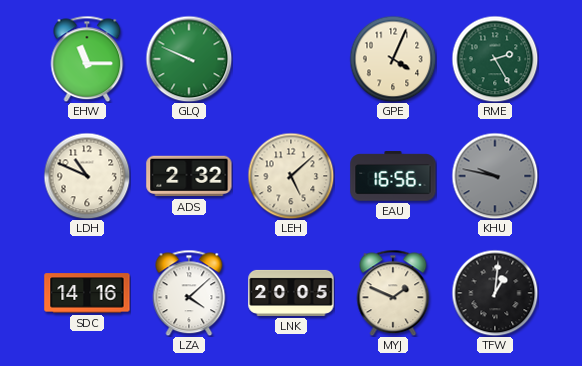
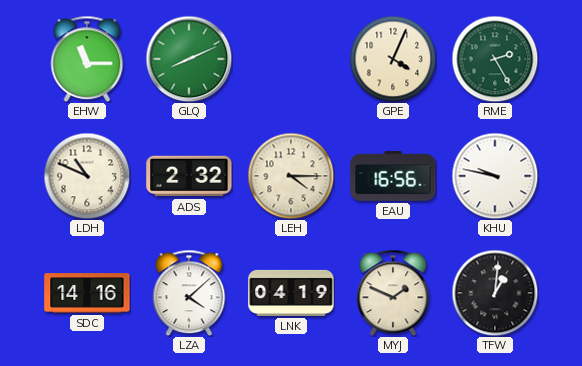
GLQ: 9:49 -> 8:11
LEH: 5:08 -> 4:15
KHU dial: grey -> white
LNK: 20:05 -> 04:19
